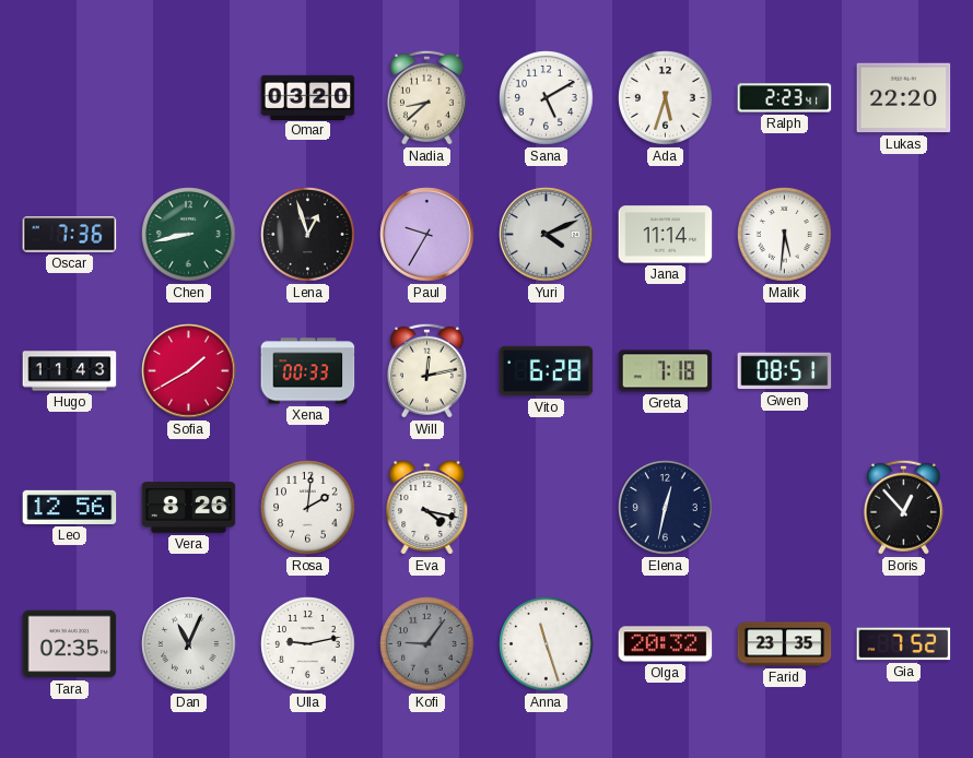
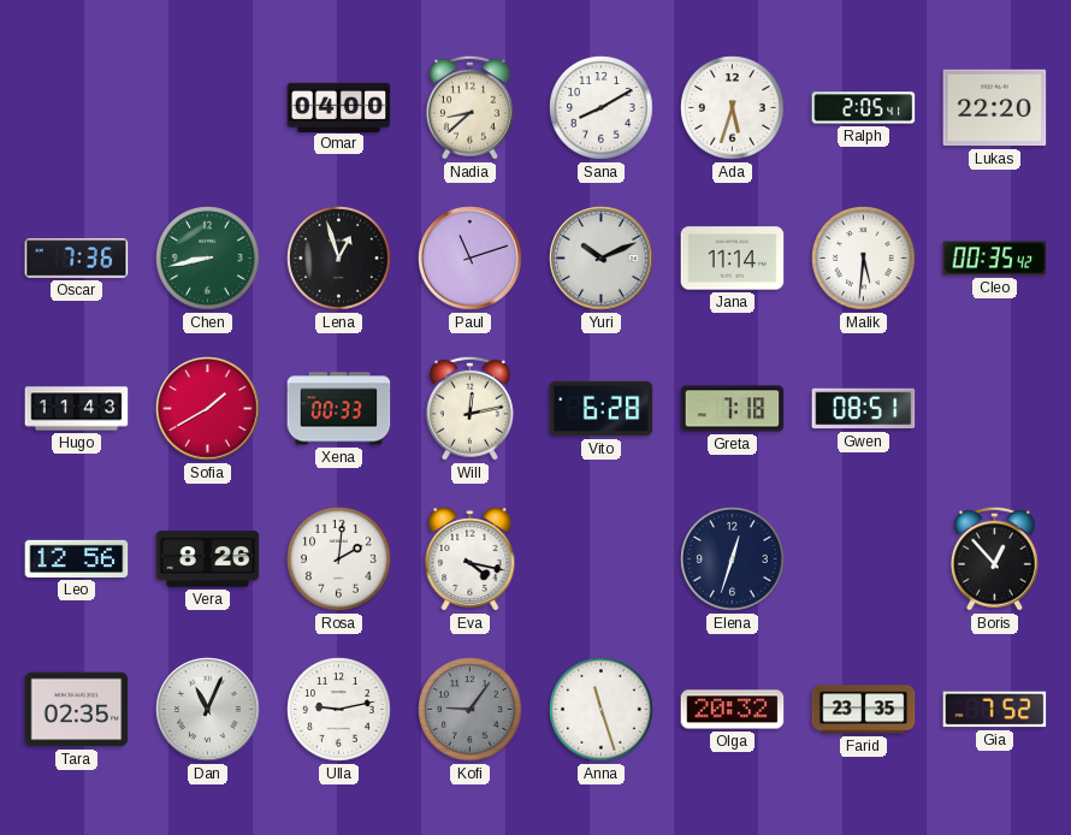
Omar: 03:20 -> 04:00
Sana: 5:10 -> 8:10
Ralph: 2:23 -> 2:05
Paul: 9:35 -> 11:12
Yuri: 4:11 -> 10:11
Cleo: none -> 00:35
Elena: 12:32 -> 12:33
